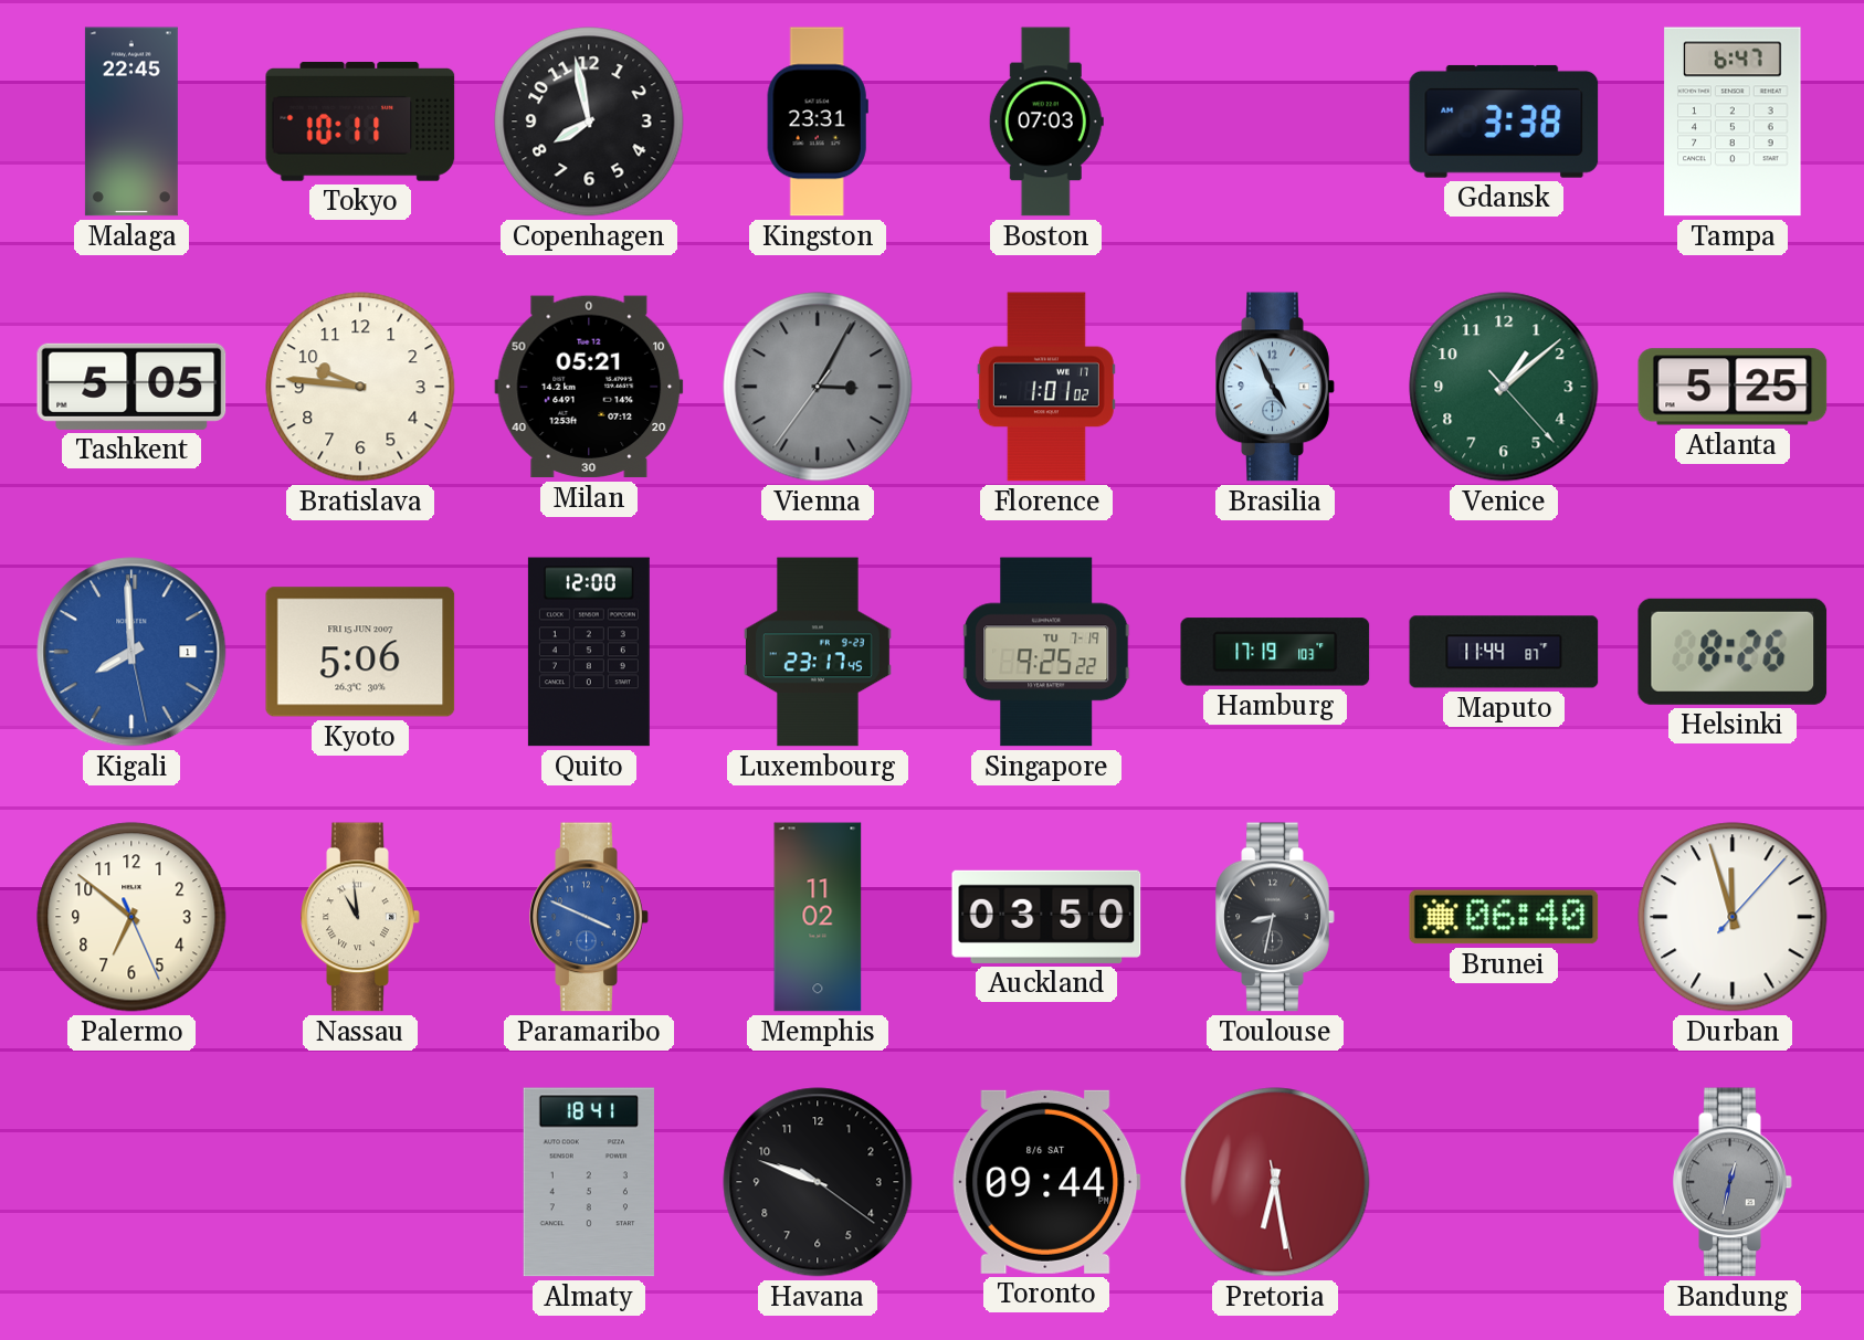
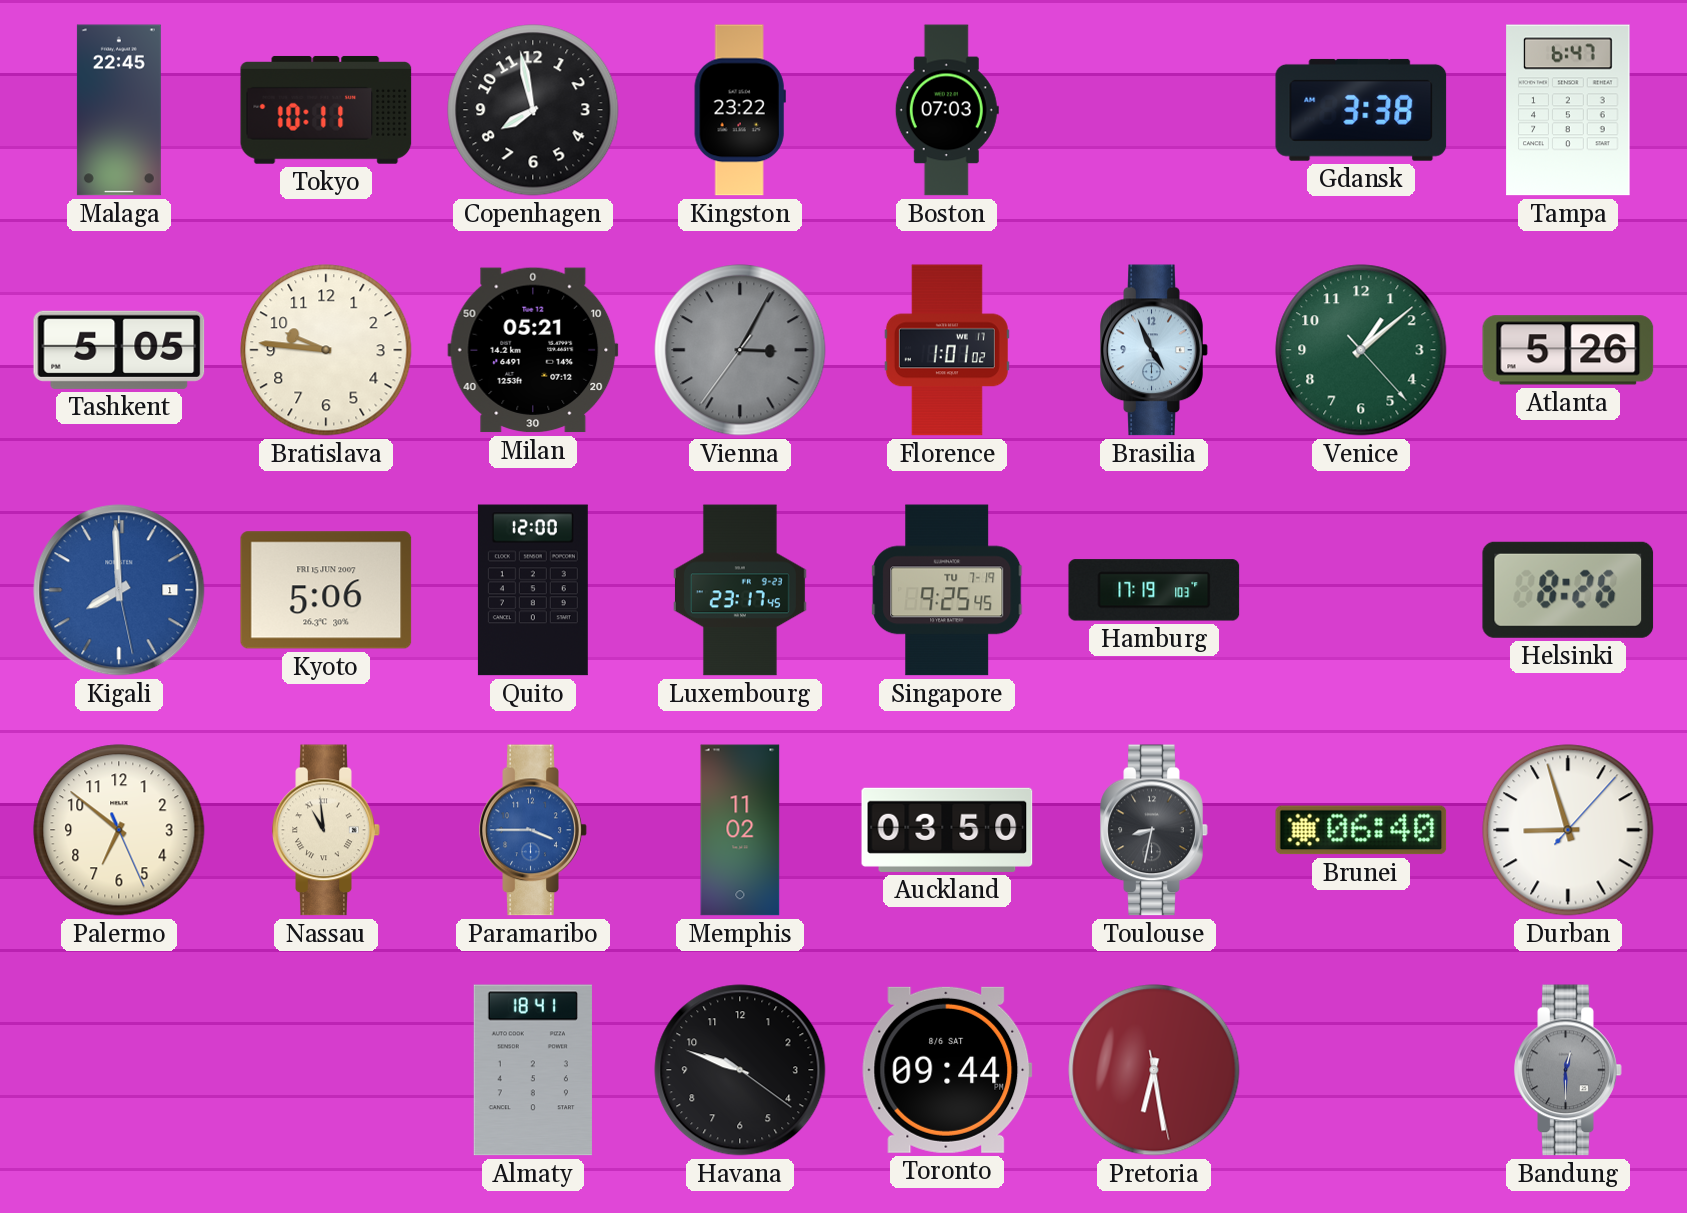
Kingston: 23:31 -> 23:22
Atlanta: 5:25 -> 5:26
Singapore: 9:25:22 -> 9:25:45
Maputo: 11:44 -> none
Paramaribo: 3:49 -> 3:45
Durban: 11:57 -> 8:57
Bandung: 12:32 -> 12:30
